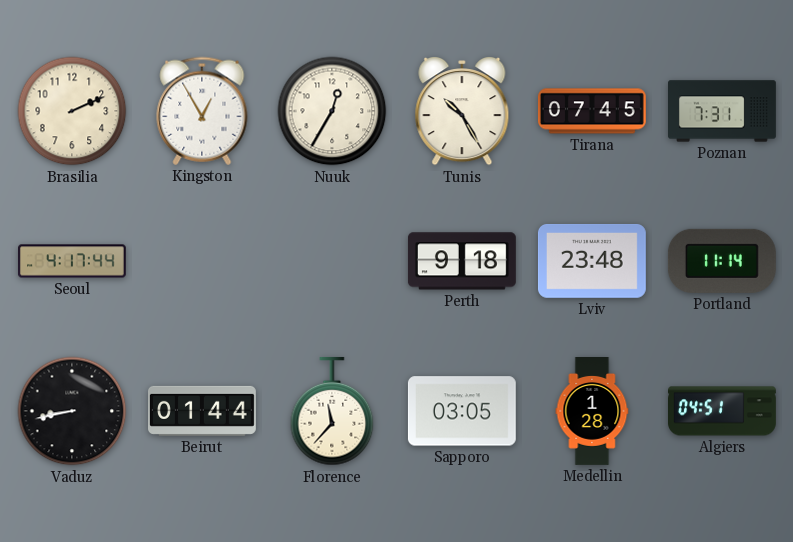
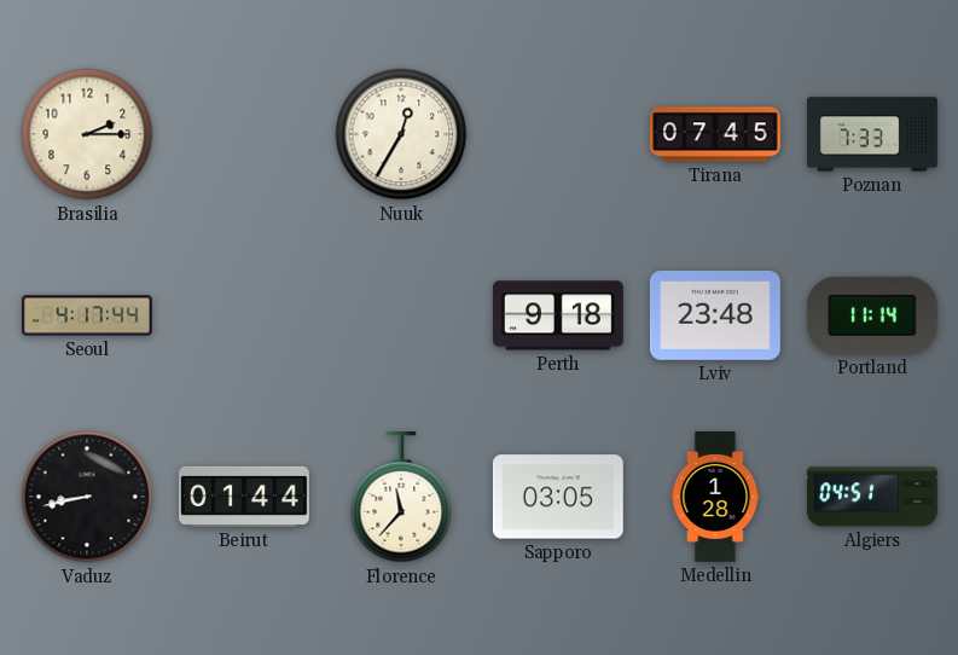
Brasilia: 2:11 -> 2:15
Kingston: 12:55 -> none
Tunis: 10:25 -> none
Poznan: 7:31 -> 7:33
